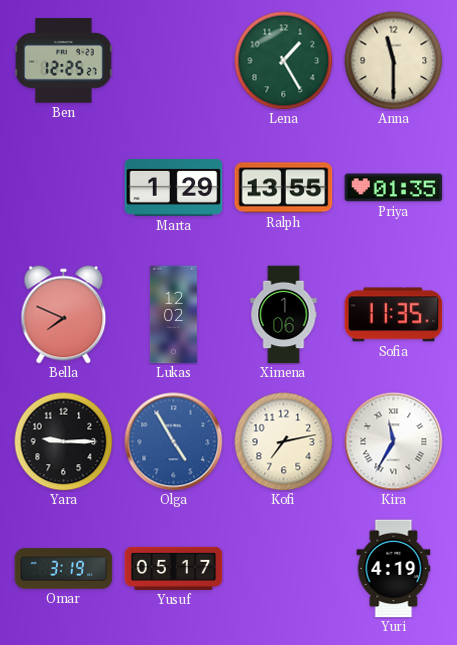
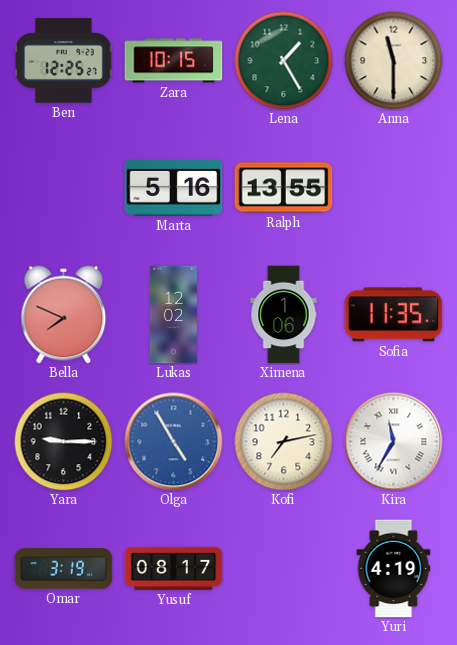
Zara: none -> 10:15
Marta: 1:29 -> 5:16
Priya: 01:35 -> none
Yusuf: 05:17 -> 08:17
